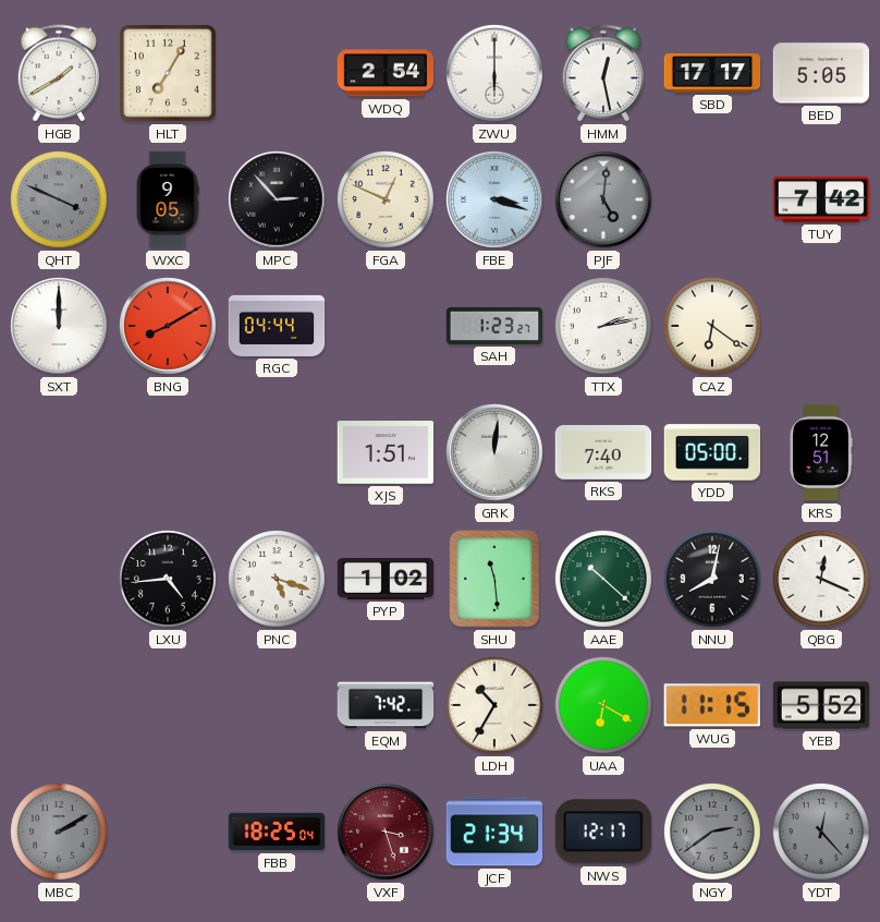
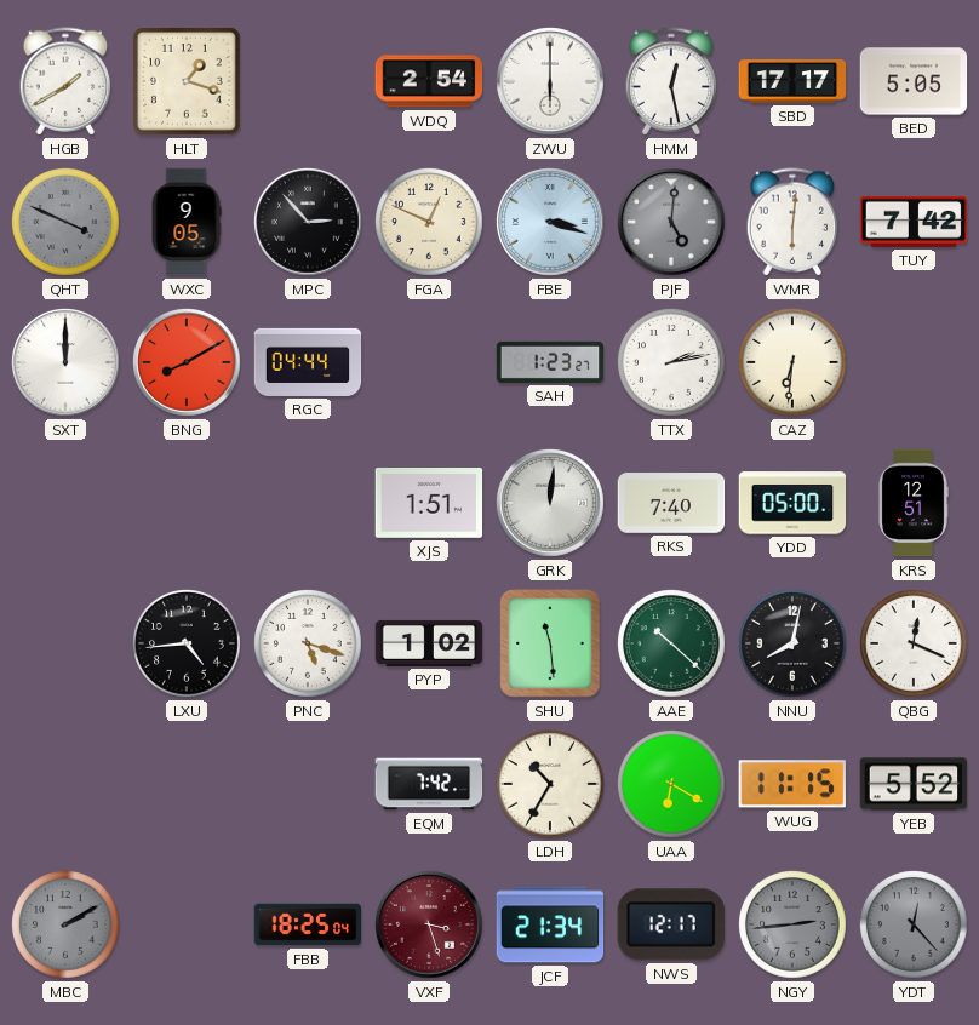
HLT: 7:05 -> 1:18
WMR: none -> 6:01
CAZ: 6:21 -> 6:31
NGY: 2:39 -> 2:44
